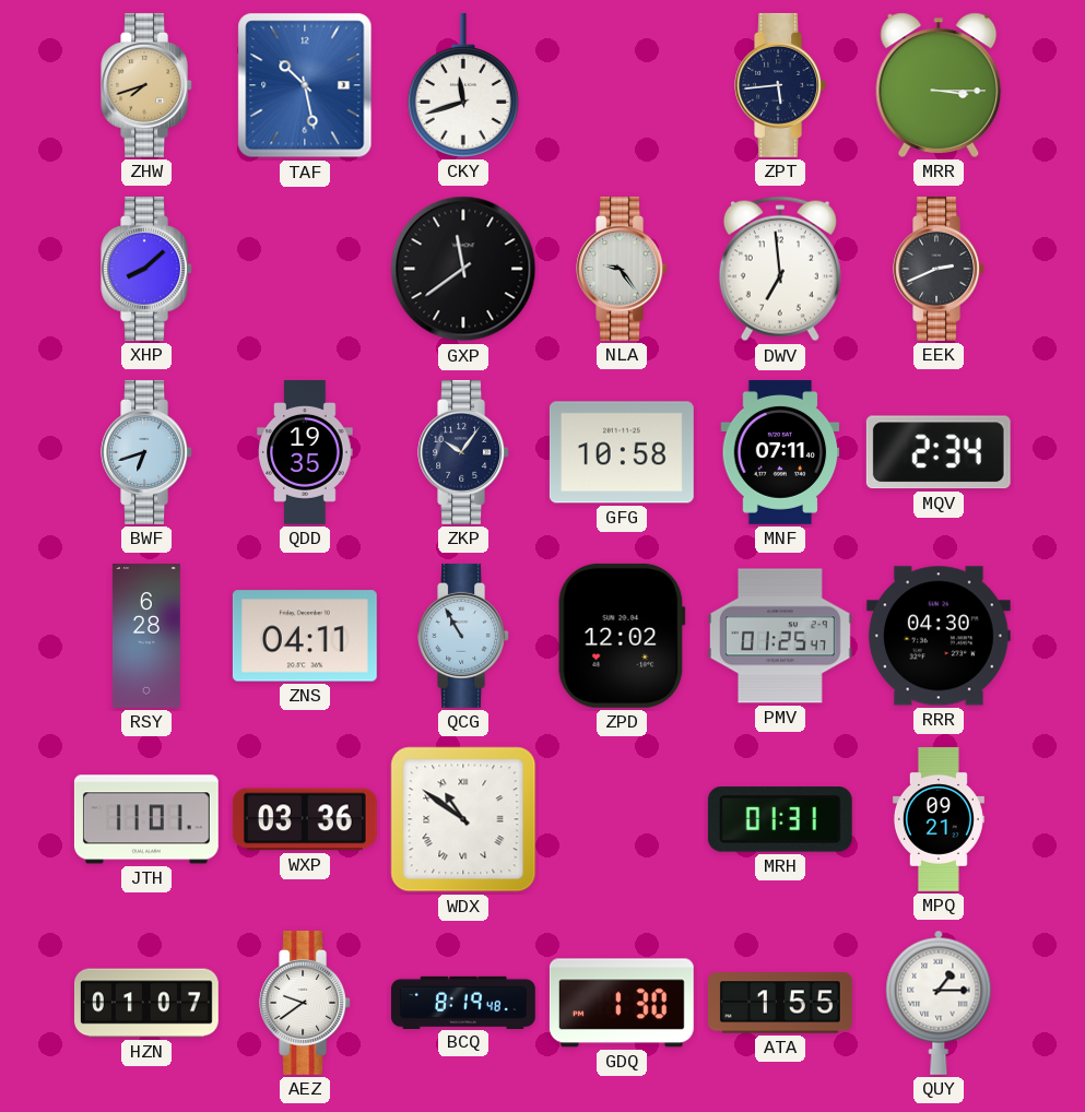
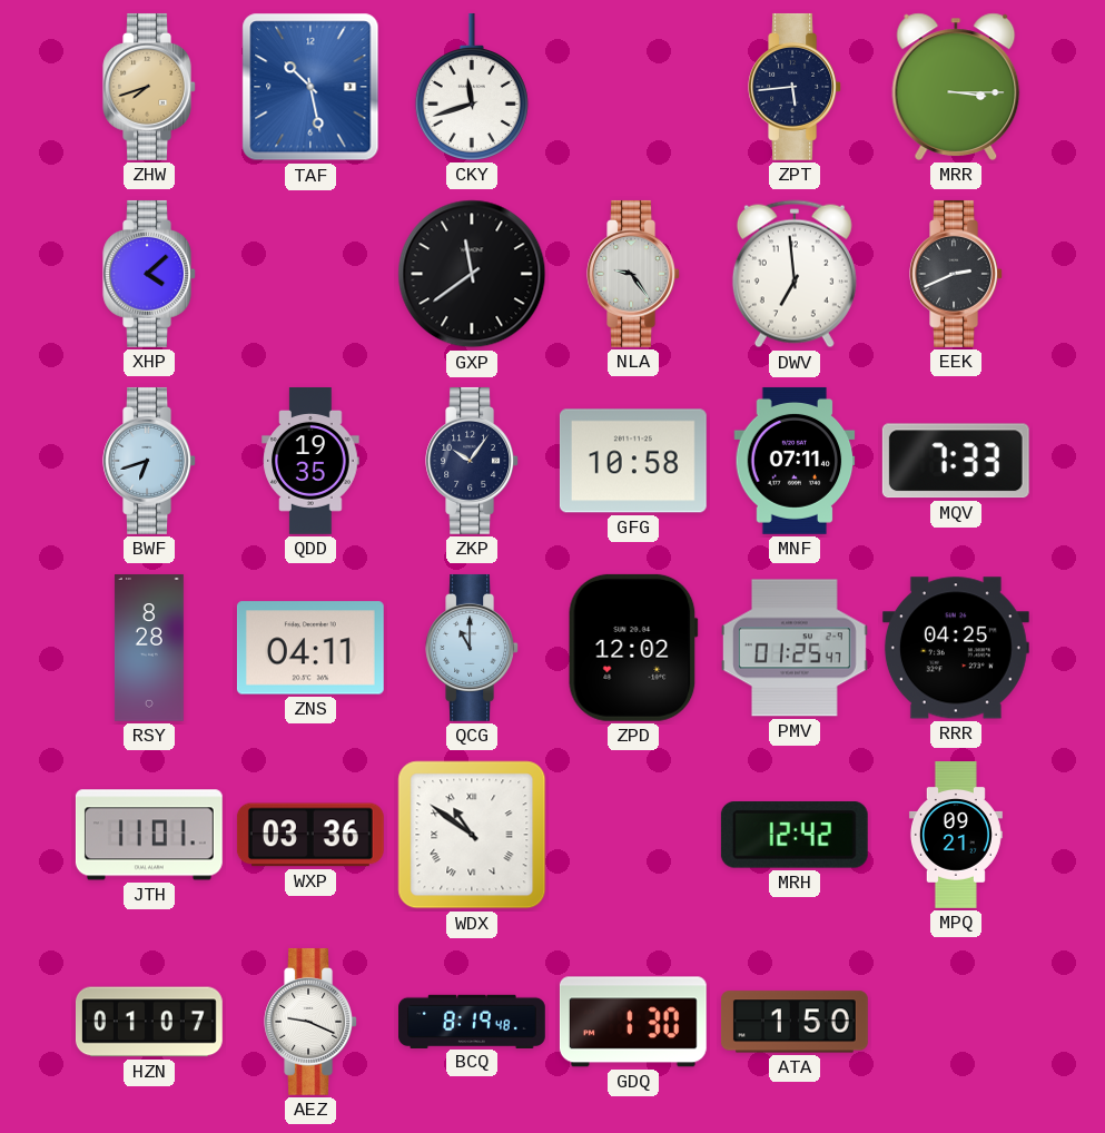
XHP: 8:08 -> 4:08
MQV: 2:34 -> 7:33
RSY: 6:28 -> 8:28
QCG: 10:55 -> 11:00
RRR: 04:30 -> 04:25
MRH: 01:31 -> 12:42
AEZ: 9:39 -> 9:19
ATA: 1:55 -> 1:50
QUY: 1:15 -> none
